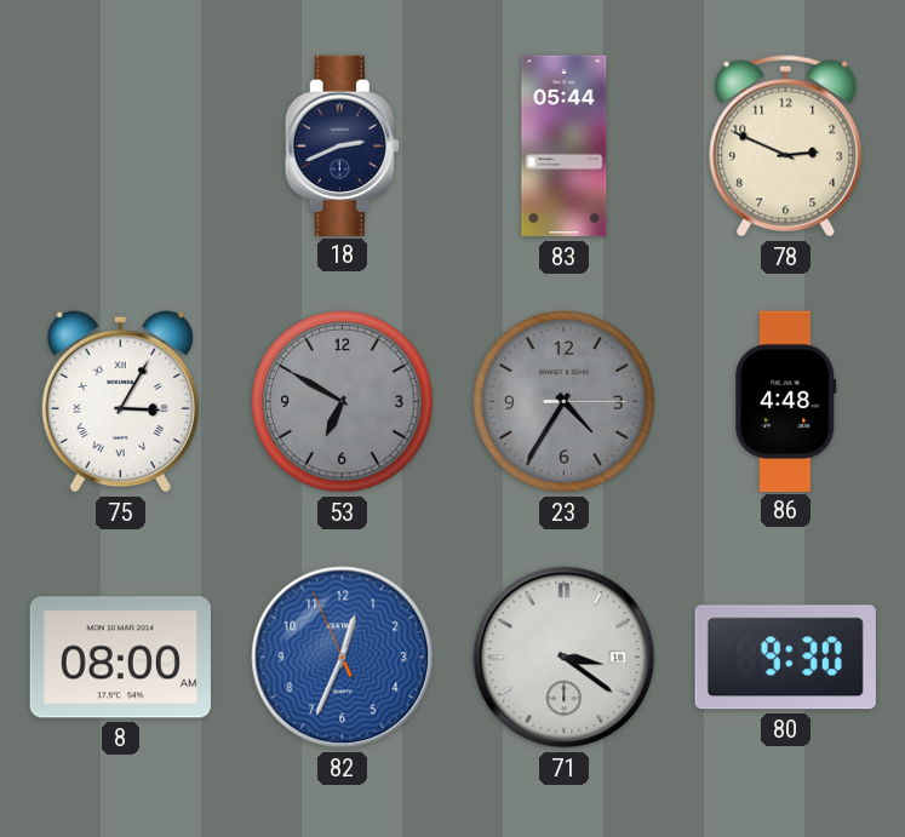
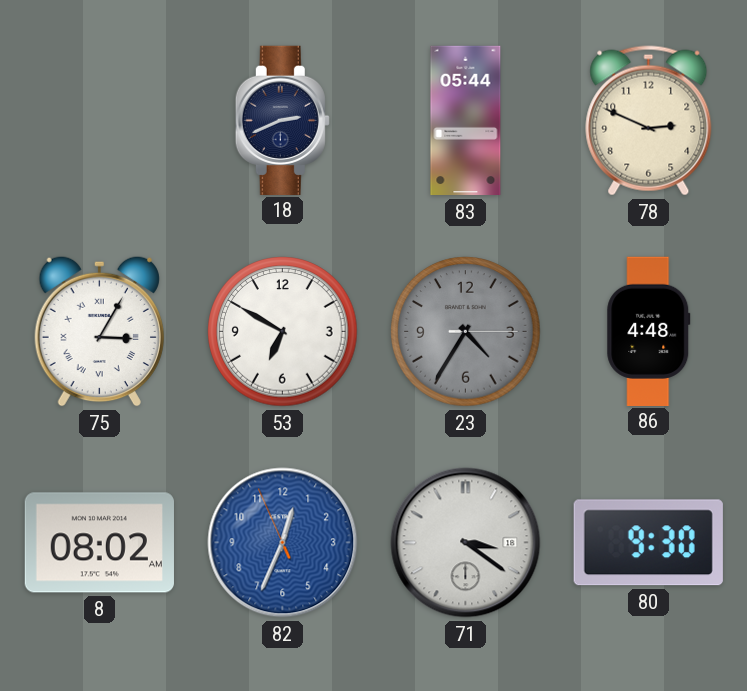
53 dial: grey -> white
8: 08:00 -> 08:02
